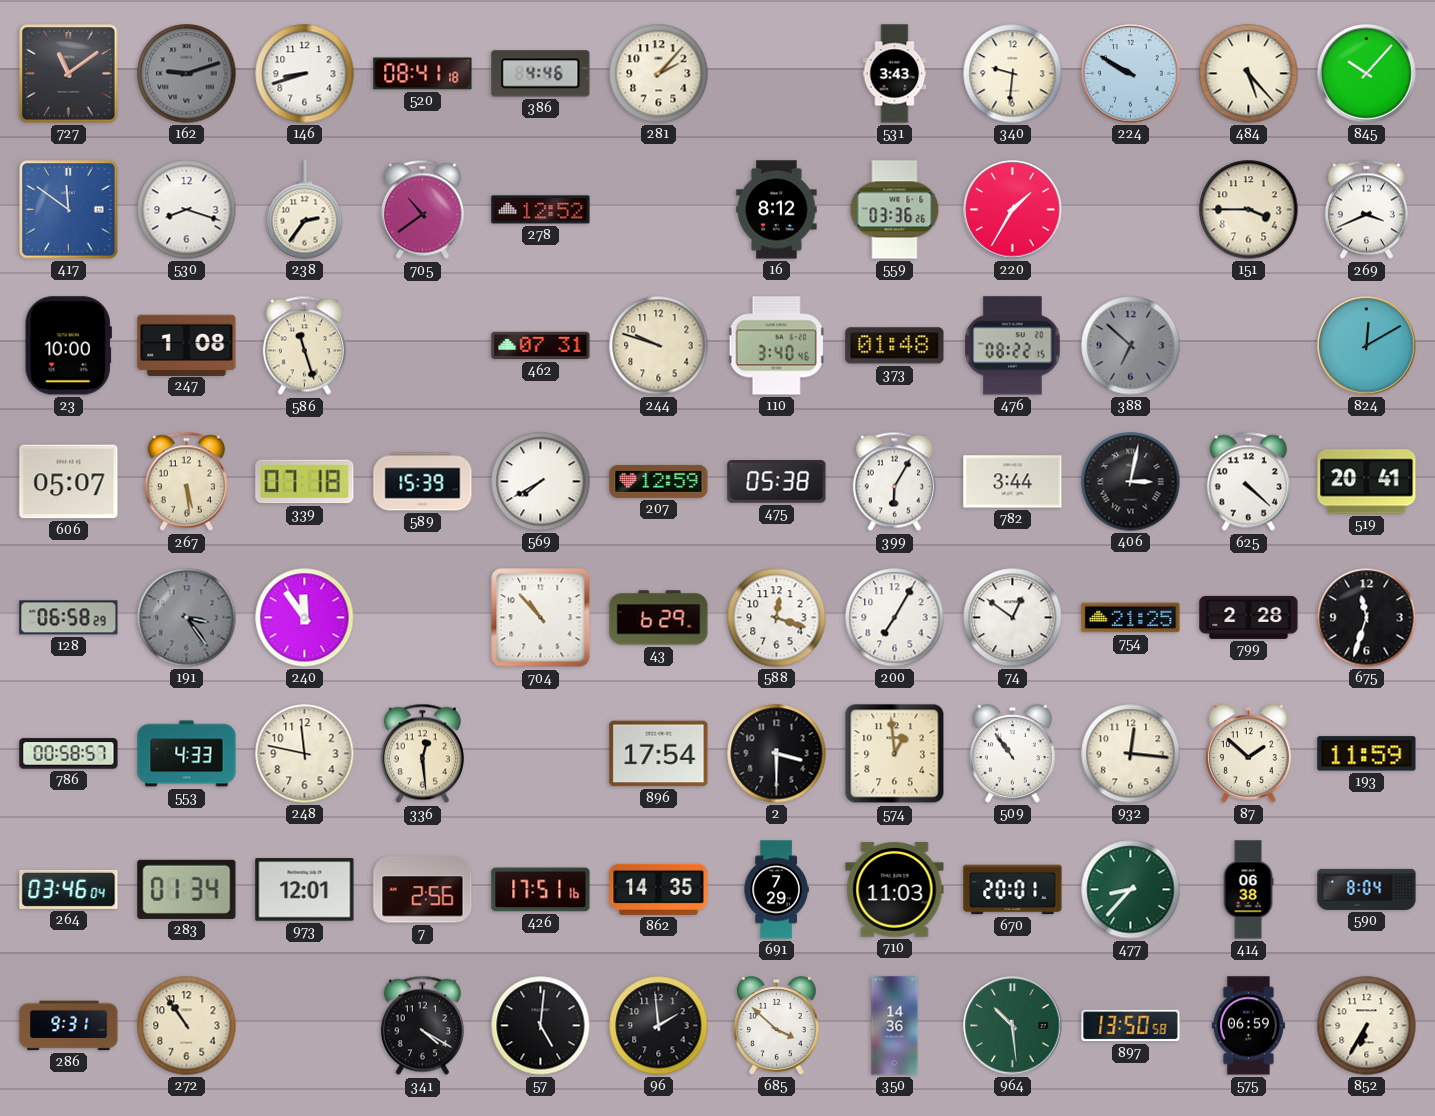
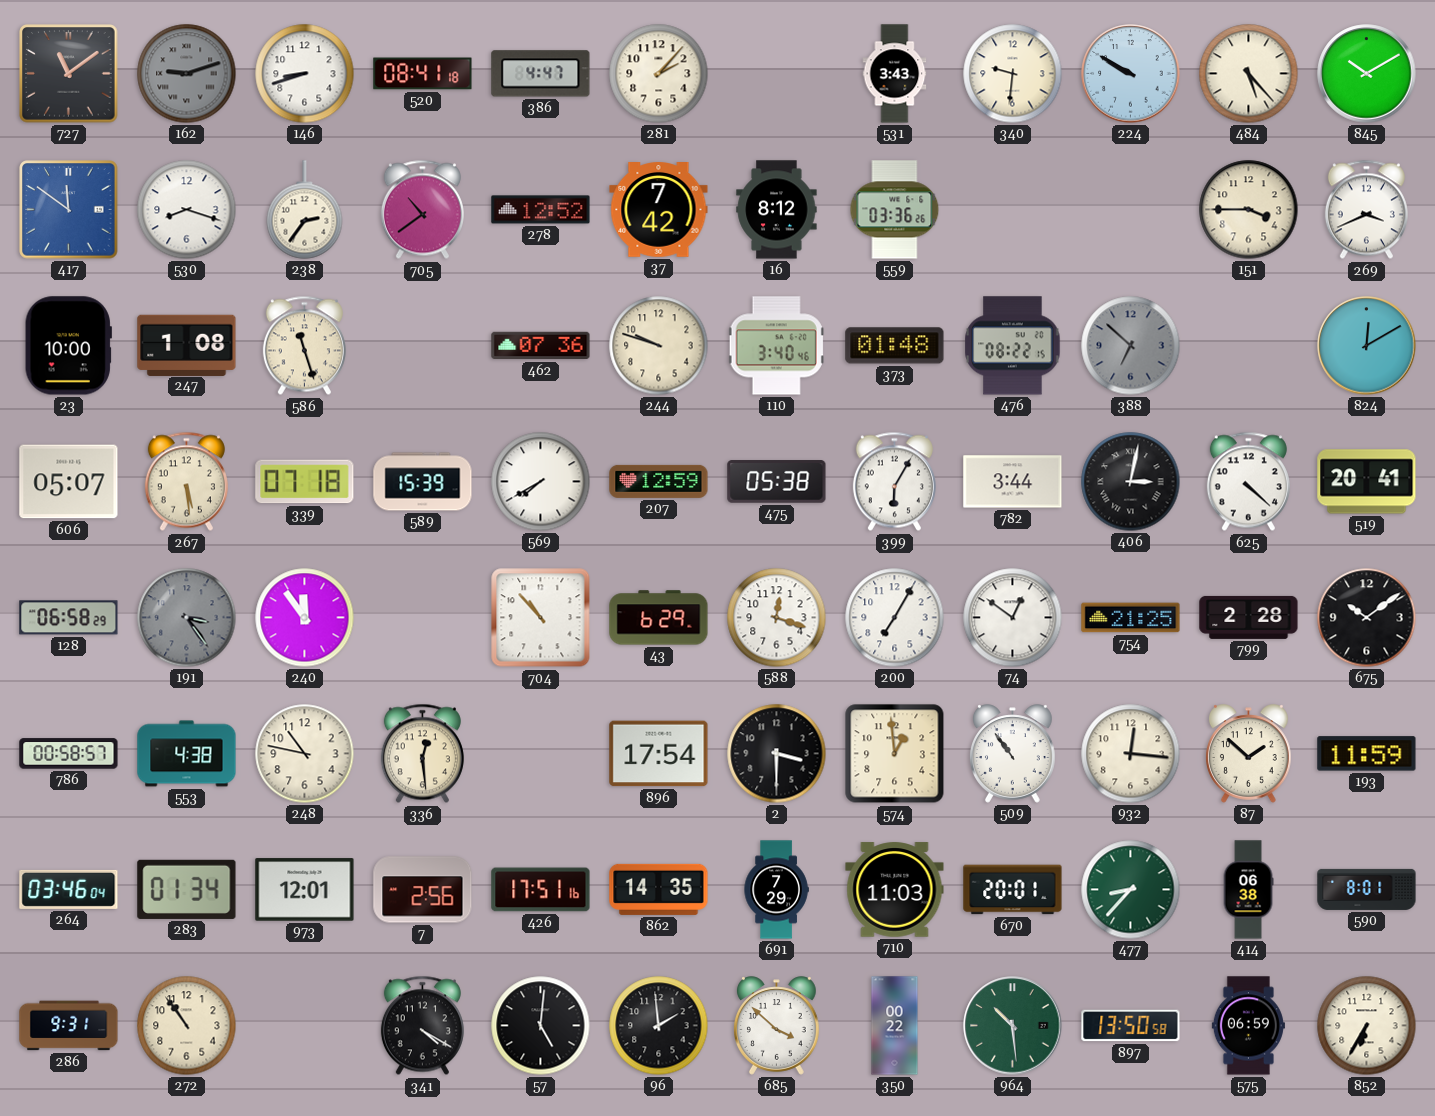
386: 4:46 -> 4:47
845: 10:07 -> 10:10
37: none -> 7:42
220: 1:35 -> none
462: 07:31 -> 07:36
675: 11:33 -> 10:09
553: 4:33 -> 4:38
248: 11:47 -> 10:47
590: 8:04 -> 8:01
350: 14:36 -> 00:22
